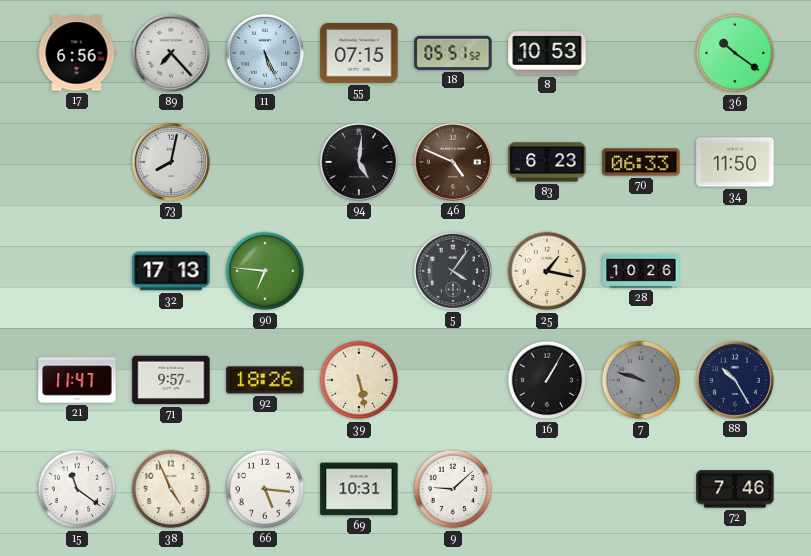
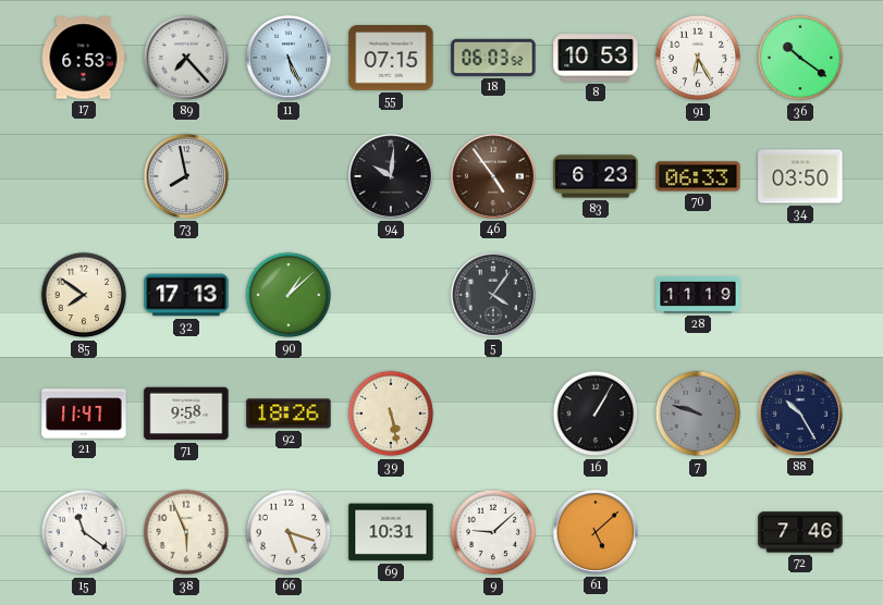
17: 6:56 -> 6:53
18: 05:51 -> 06:03
91: none -> 6:25
73: 8:02 -> 7:58
94: 5:01 -> 10:01
46: 4:49 -> 4:54
34: 11:50 -> 03:50
85: none -> 7:51
90: 6:46 -> 1:08
25: 1:17 -> none
28: 10:26 -> 11:19
71: 9:57 -> 9:58
38: 4:56 -> 5:56
66: 5:16 -> 5:18
61: none -> 5:08
